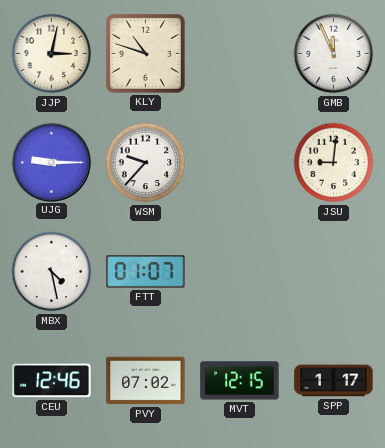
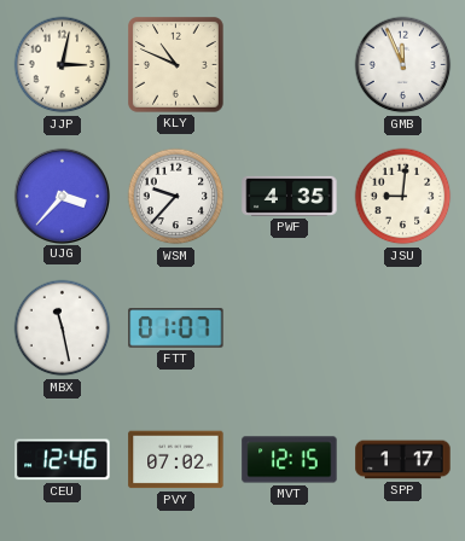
KLY: 10:48 -> 10:49
UJG: 9:15 -> 3:37
PWF: none -> 4:35
MBX: 4:28 -> 11:28
